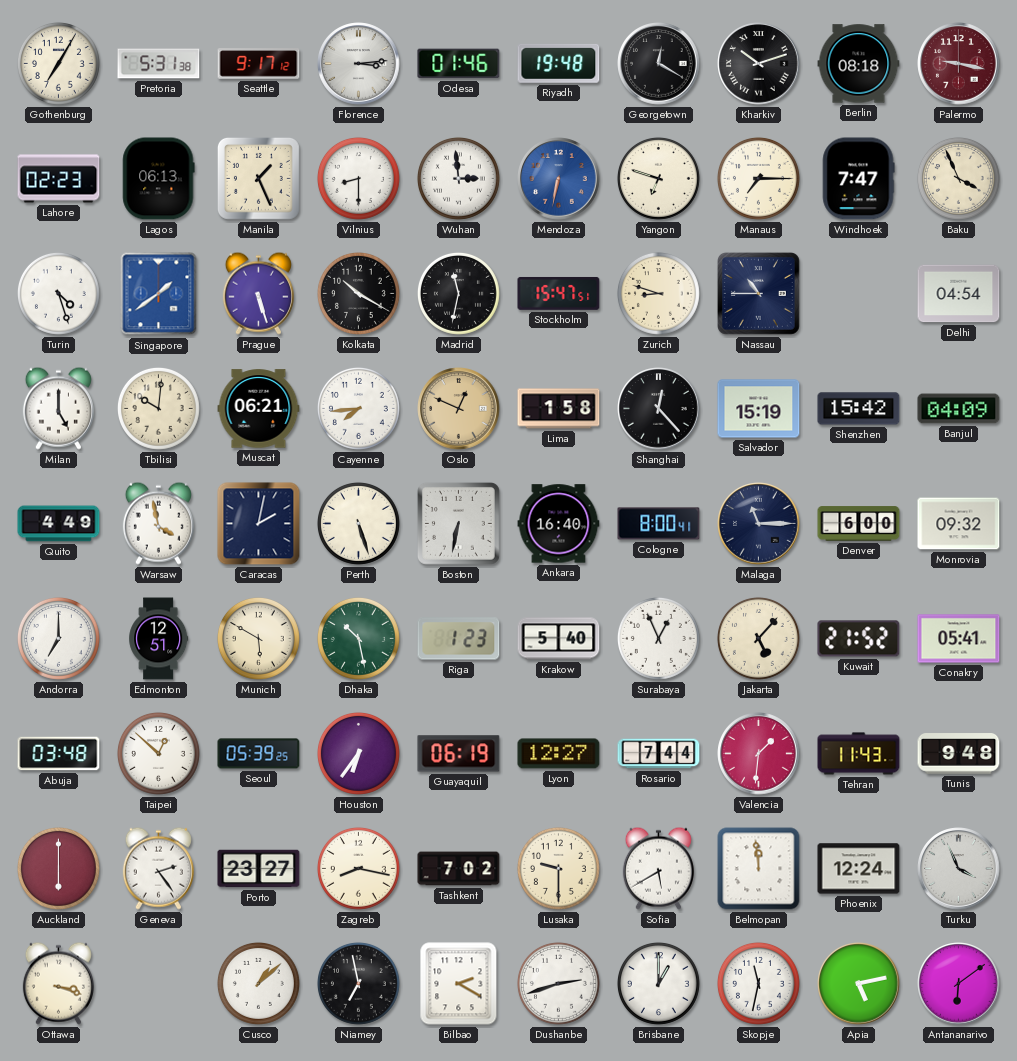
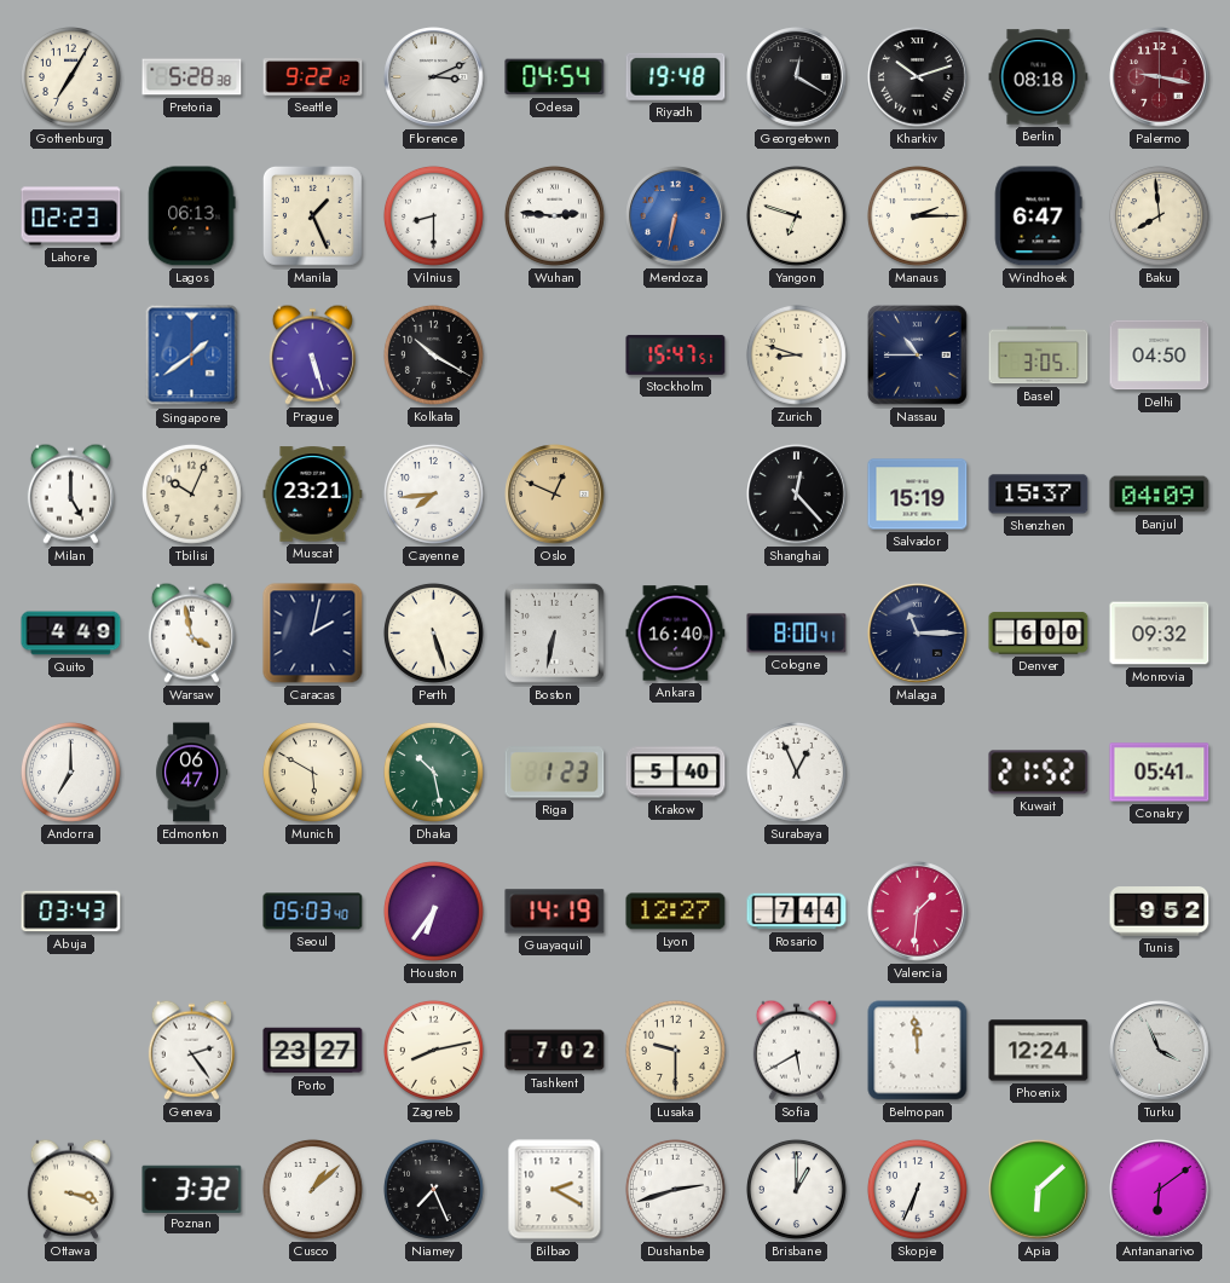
Pretoria: 5:31 -> 5:28
Seattle: 9:17 -> 9:22
Florence: 3:14 -> 3:11
Odesa: 01:46 -> 04:54
Wuhan: 2:59 -> 2:46
Manaus: 7:15 -> 2:15
Windhoek: 7:47 -> 6:47
Baku: 3:56 -> 7:59
Turin: 4:27 -> none
Madrid: 11:32 -> none
Basel: none -> 3:05
Delhi: 04:54 -> 04:50
Tbilisi: 10:01 -> 10:04
Muscat: 06:21 -> 23:21
Lima: 1:58 -> none
Shenzhen: 15:42 -> 15:37
Edmonton: 12:51 -> 06:47
Jakarta: 5:07 -> none
Abuja: 03:48 -> 03:43
Taipei: 12:52 -> none
Seoul: 05:39 -> 05:03
Guayaquil: 06:19 -> 14:19
Tehran: 11:43 -> none
Tunis: 9:48 -> 9:52
Auckland: 6:00 -> none
Zagreb: 8:17 -> 8:13
Poznan: none -> 3:32
Niamey: 6:58 -> 7:26
Skopje: 11:32 -> 6:34
Apia: 5:13 -> 6:08
